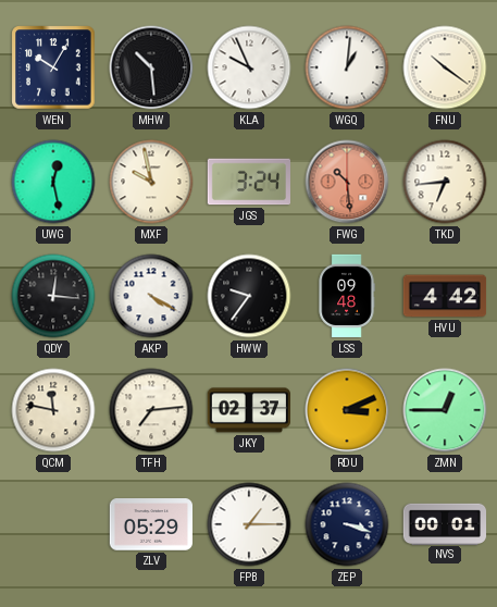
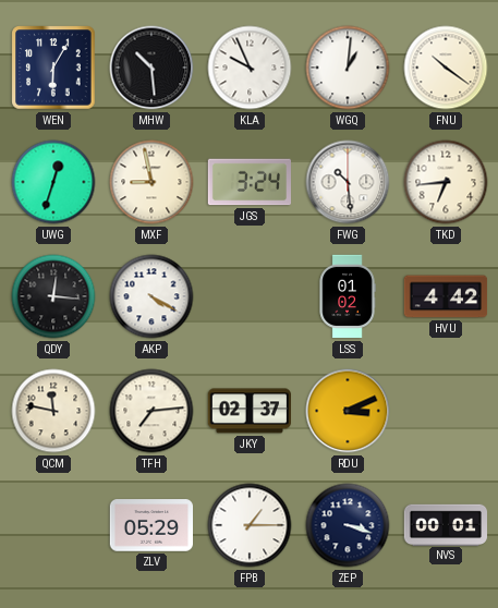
WEN: 10:05 -> 6:05
UWG: 12:28 -> 12:33
MXF: 9:58 -> 8:58
FWG dial: salmon -> white
HWW: 9:36 -> none
LSS: 09:48 -> 01:02
ZMN: 12:45 -> none
